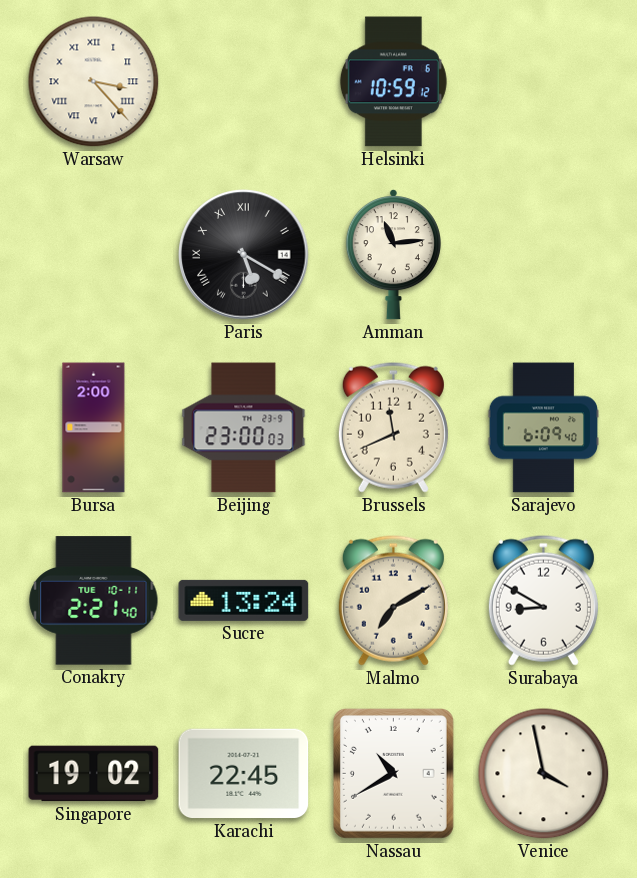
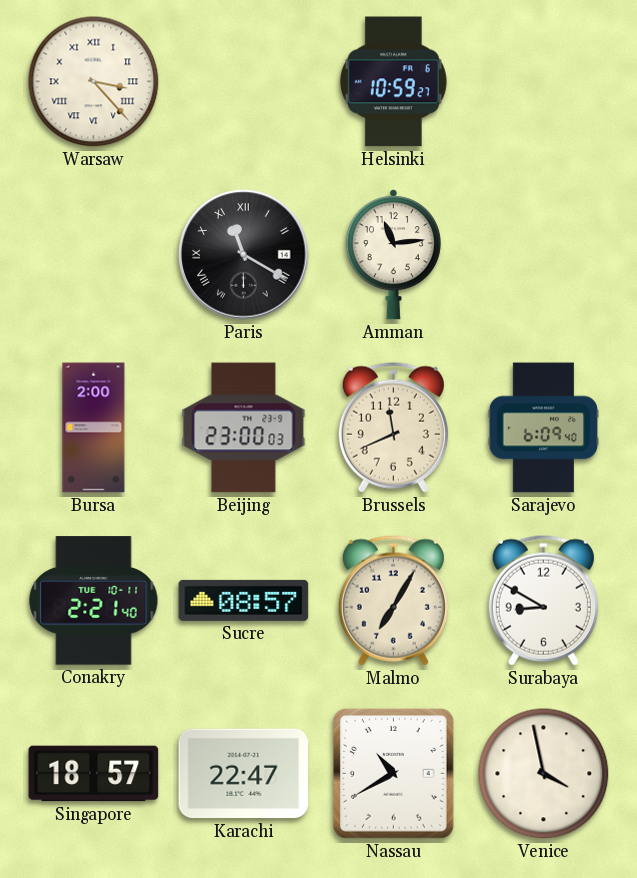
Helsinki: 10:59:12 -> 10:59:27
Paris: 5:20 -> 11:20
Sucre: 13:24 -> 08:57
Malmo: 7:10 -> 7:05
Singapore: 19:02 -> 18:57
Karachi: 22:45 -> 22:47
